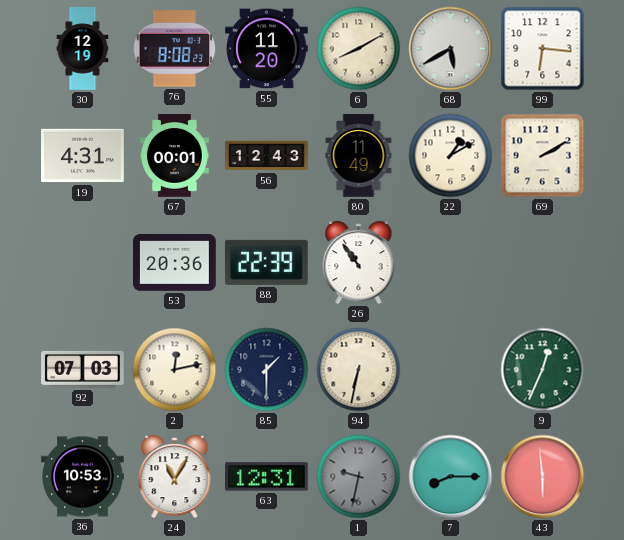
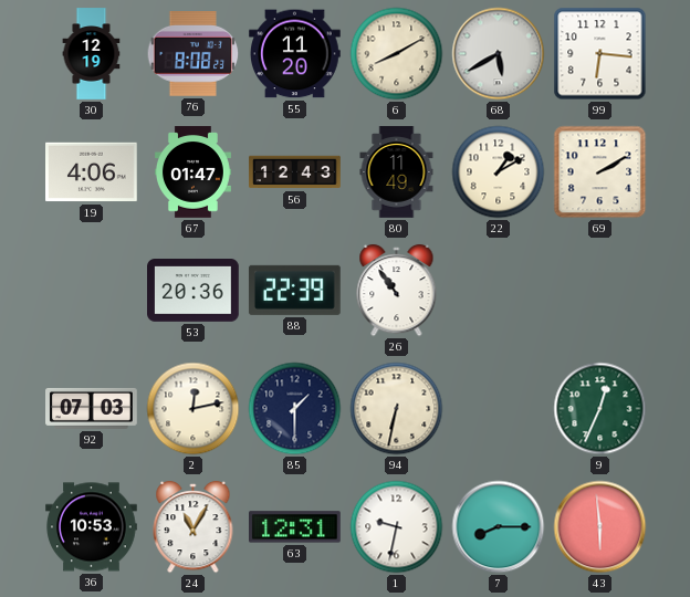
19: 4:31 -> 4:06
67: 00:01 -> 01:47
1 dial: grey -> white
